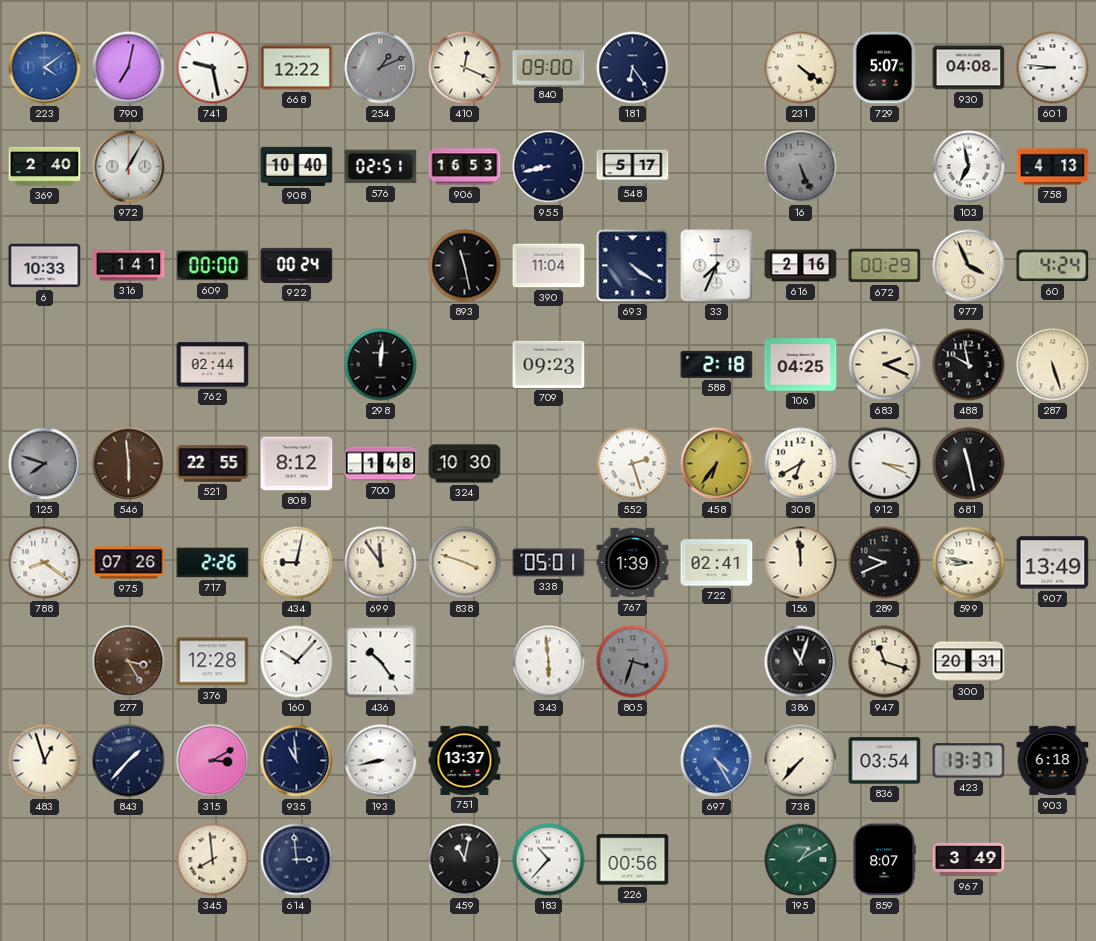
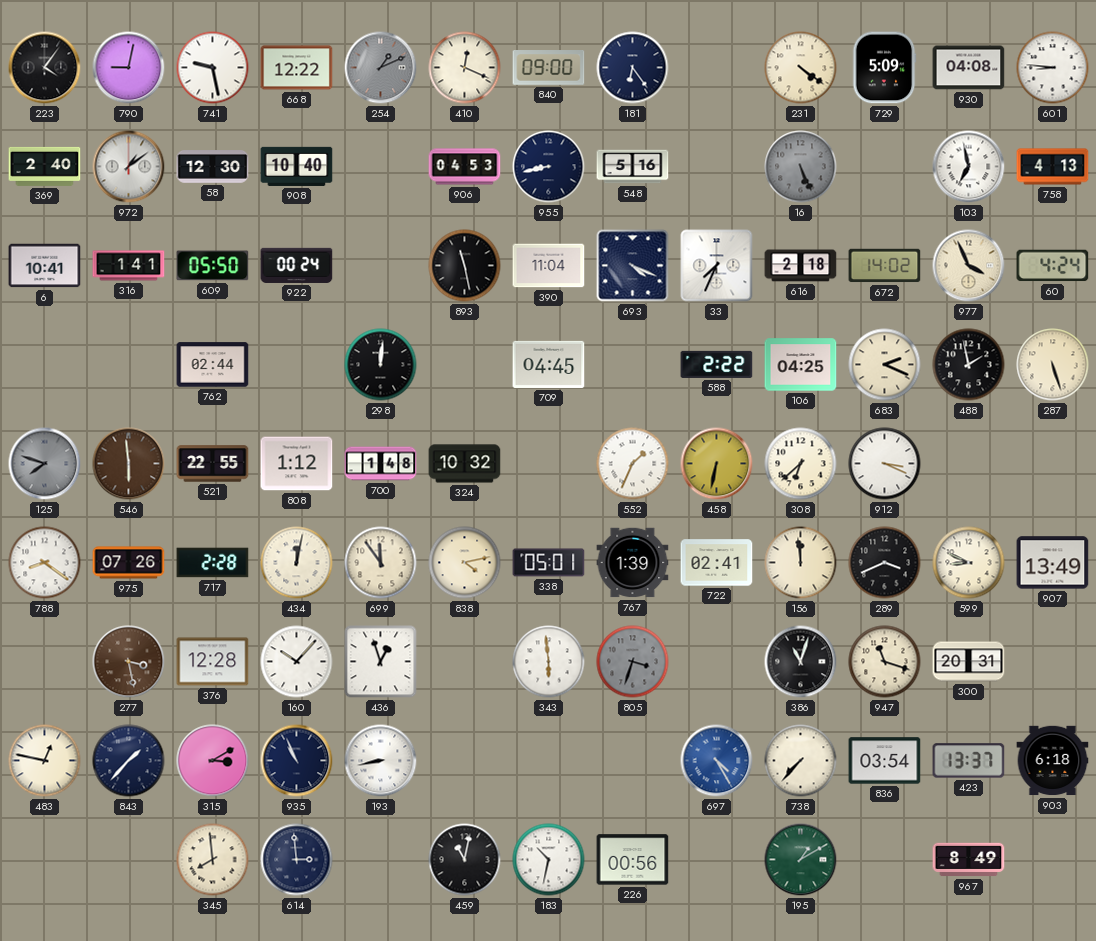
223: 4:09 -> 4:06
223 dial: blue -> black
790: 7:02 -> 9:02
729: 5:07 -> 5:09
972: 1:05 -> 1:09
58: none -> 12:30
576: 02:51 -> none
906: 16:53 -> 04:53
548: 5:17 -> 5:16
6: 10:33 -> 10:41
609: 00:00 -> 05:50
693: 4:21 -> 4:19
616: 2:16 -> 2:18
672: 00:29 -> 14:02
709: 09:23 -> 04:45
588: 2:18 -> 2:22
488: 9:58 -> 1:58
808: 8:12 -> 1:12
324: 10:30 -> 10:32
552: 2:27 -> 1:34
458: 6:36 -> 6:32
308: 6:40 -> 6:38
681: 11:28 -> none
717: 2:26 -> 2:28
434: 9:02 -> 12:02
838: 3:48 -> 4:13
289: 9:41 -> 3:41
599: 8:47 -> 8:49
277: 3:25 -> 3:28
436: 10:24 -> 12:57
483: 12:57 -> 12:47
935: 10:59 -> 10:56
751: 13:37 -> none
183: 10:37 -> 10:32
859: 8:07 -> none
967: 3:49 -> 8:49
